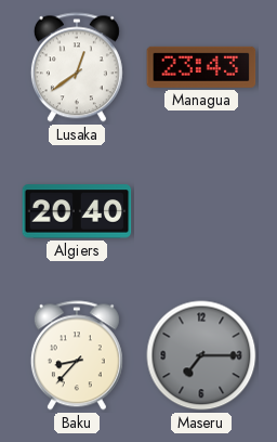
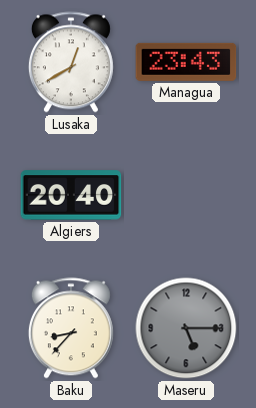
Lusaka: 12:39 -> 12:40
Maseru: 7:15 -> 5:15
